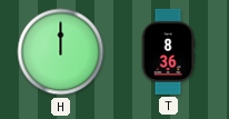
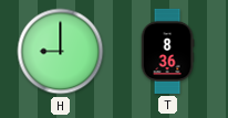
H: 12:00 -> 9:00
